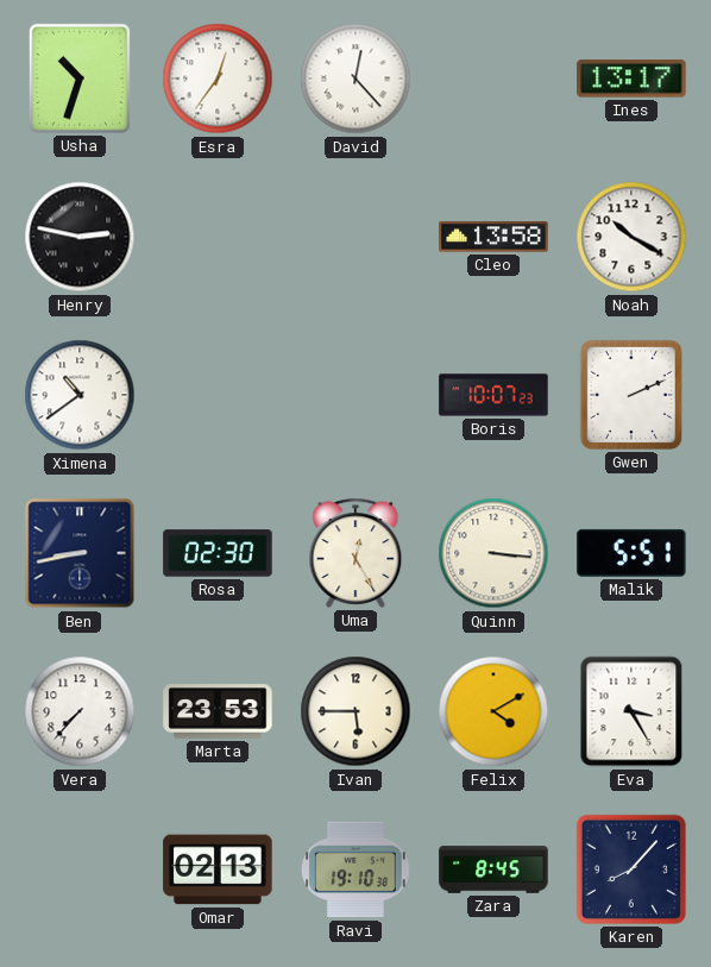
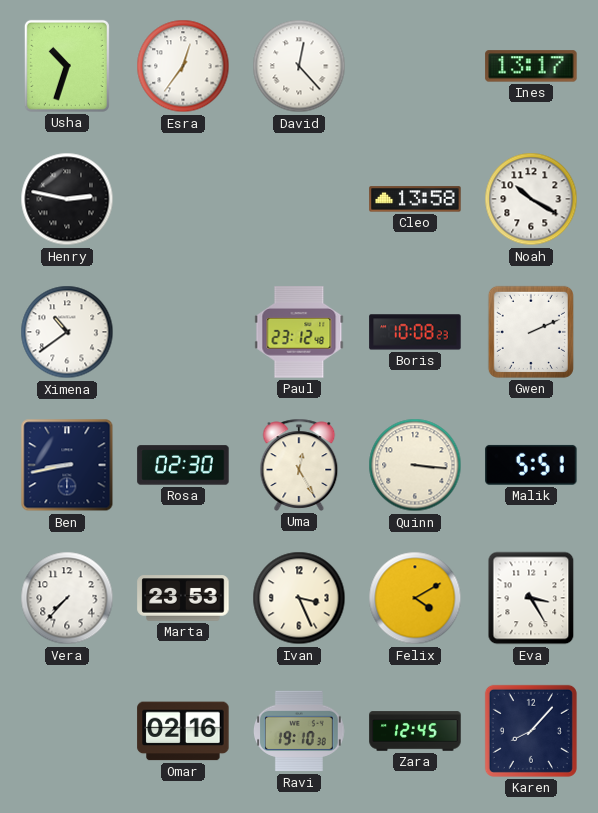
Paul: none -> 23:12
Boris: 10:07 -> 10:08
Ivan: 5:45 -> 3:26
Omar: 02:13 -> 02:16
Zara: 8:45 -> 12:45
